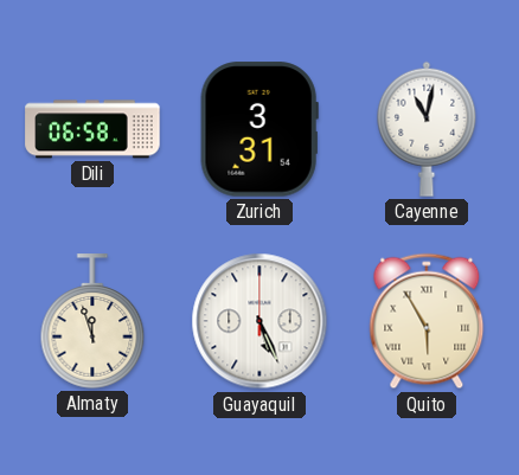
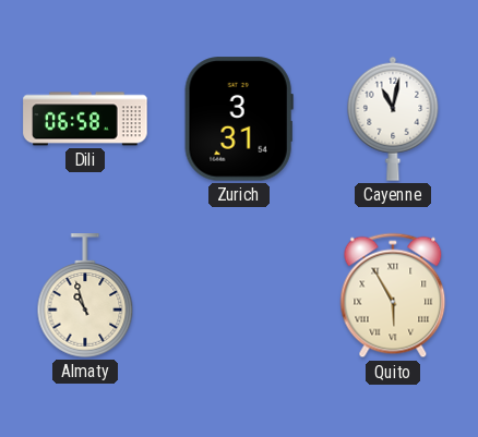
Almaty: 11:57 -> 10:57
Guayaquil: 5:26 -> none
